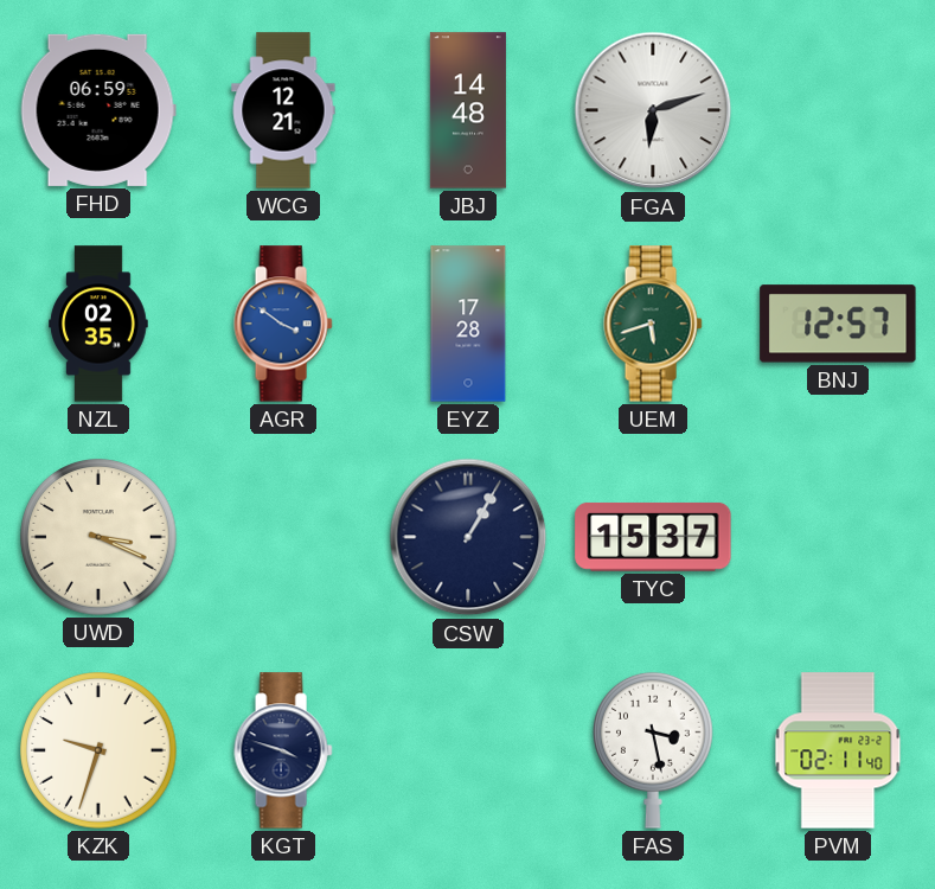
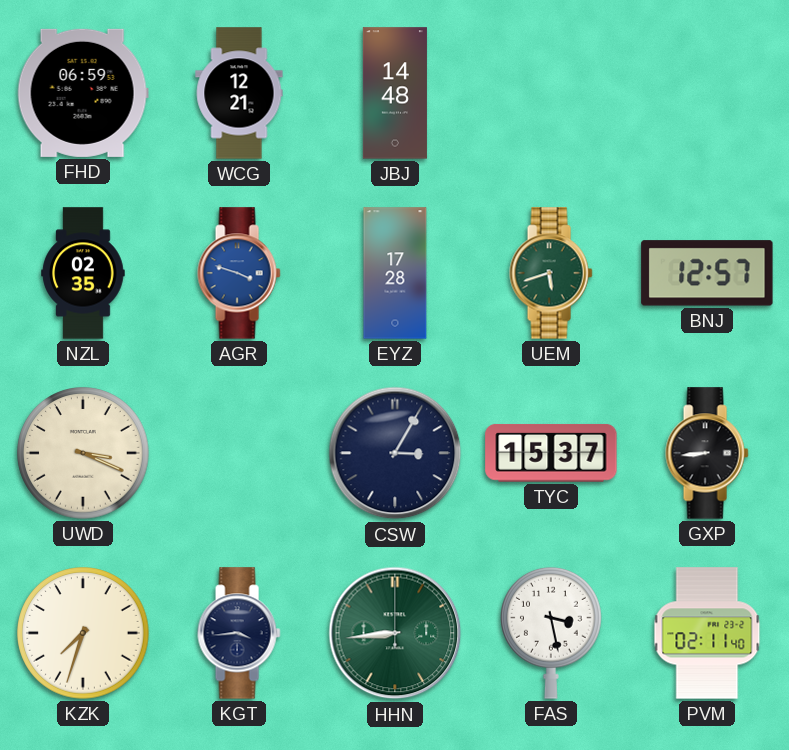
FGA: 6:12 -> none
AGR: 3:51 -> 3:48
CSW: 1:05 -> 3:05
GXP: none -> 8:44
KZK: 9:33 -> 7:33
KGT: 3:48 -> 3:44
HHN: none -> 8:44
